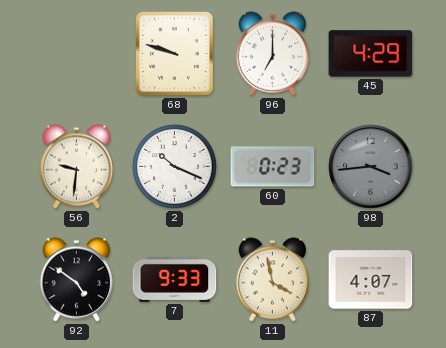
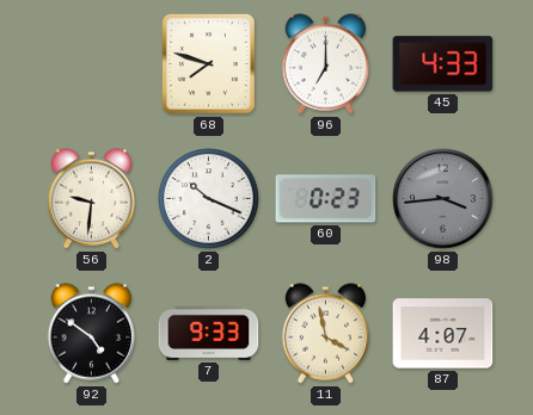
68: 9:48 -> 7:48
45: 4:29 -> 4:33
